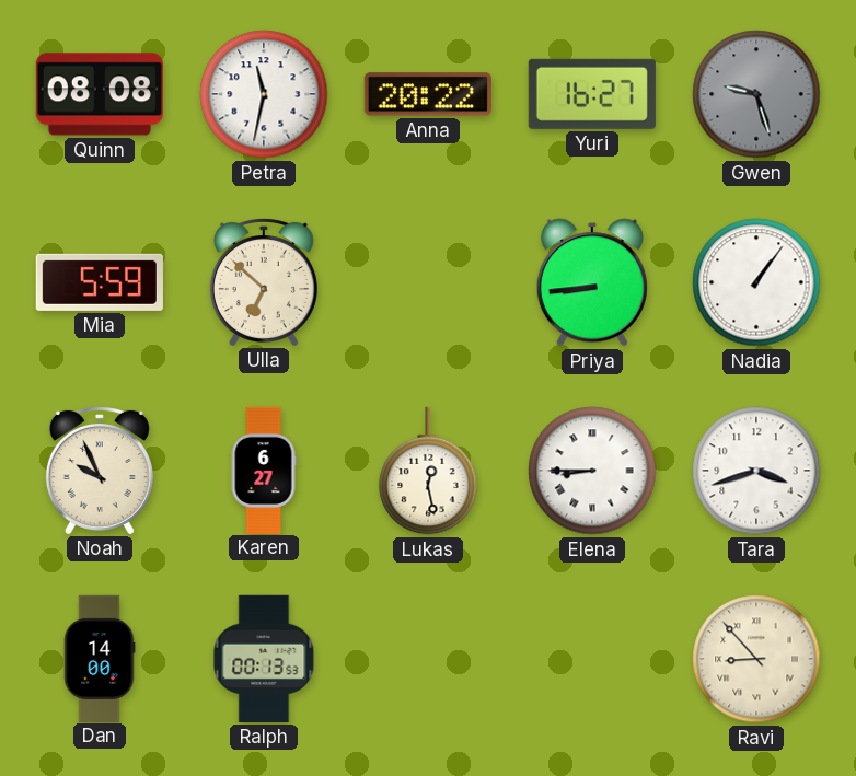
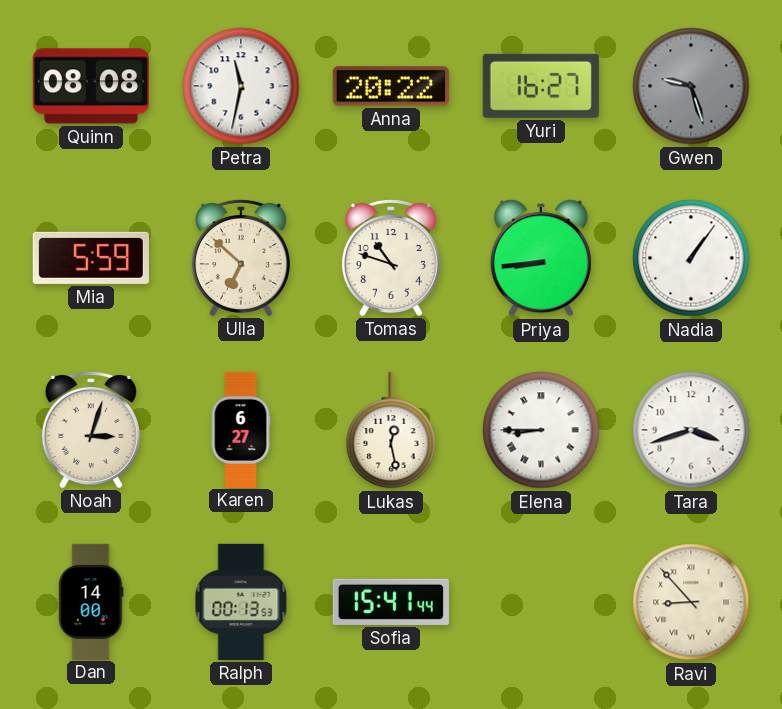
Tomas: none -> 10:48
Noah: 9:56 -> 3:03
Sofia: none -> 15:41
